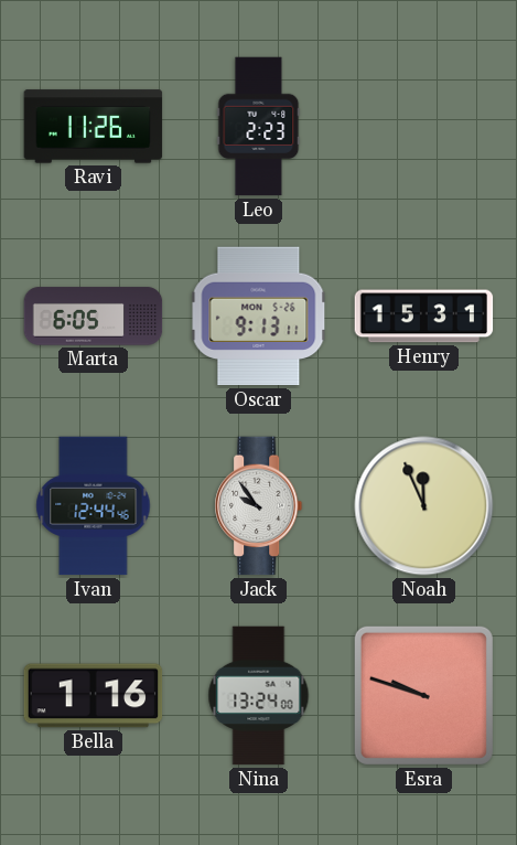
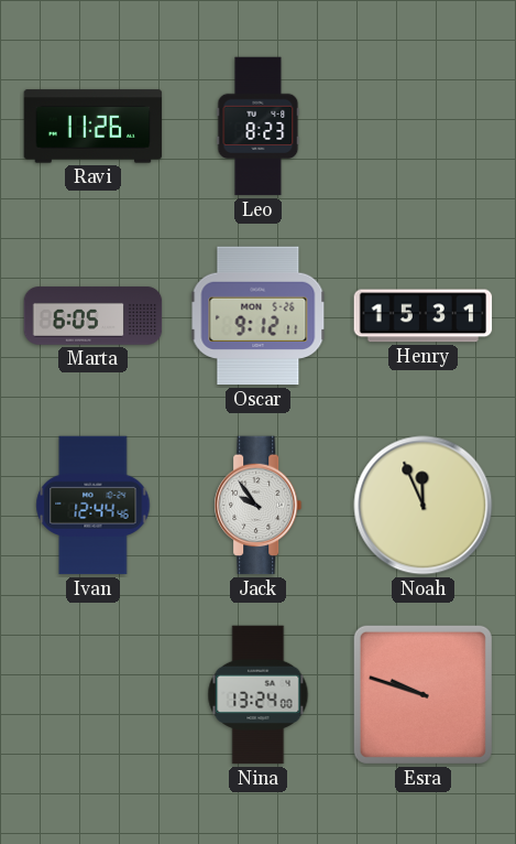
Leo: 2:23 -> 8:23
Oscar: 9:13 -> 9:12
Bella: 1:16 -> none
